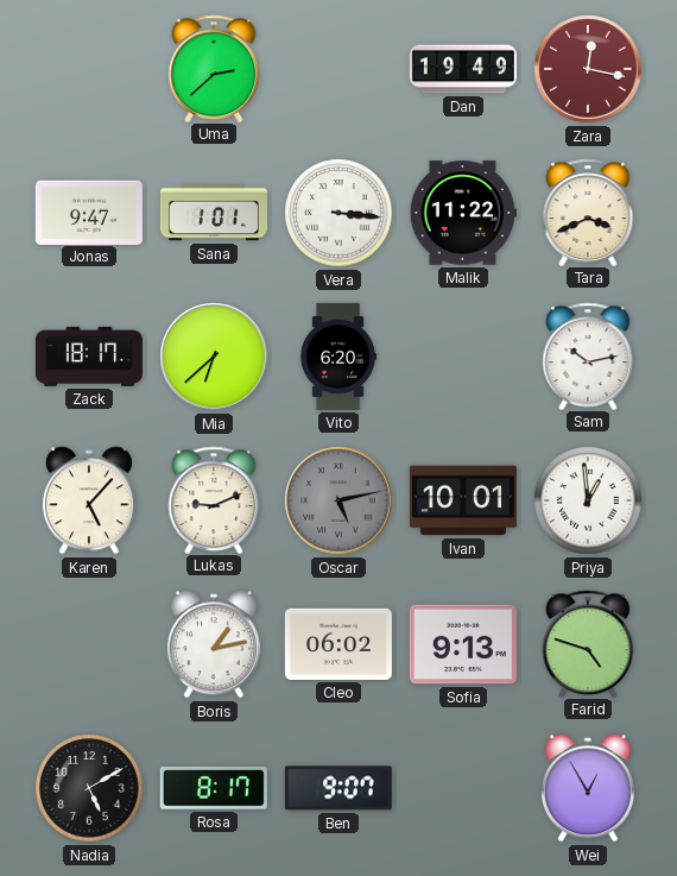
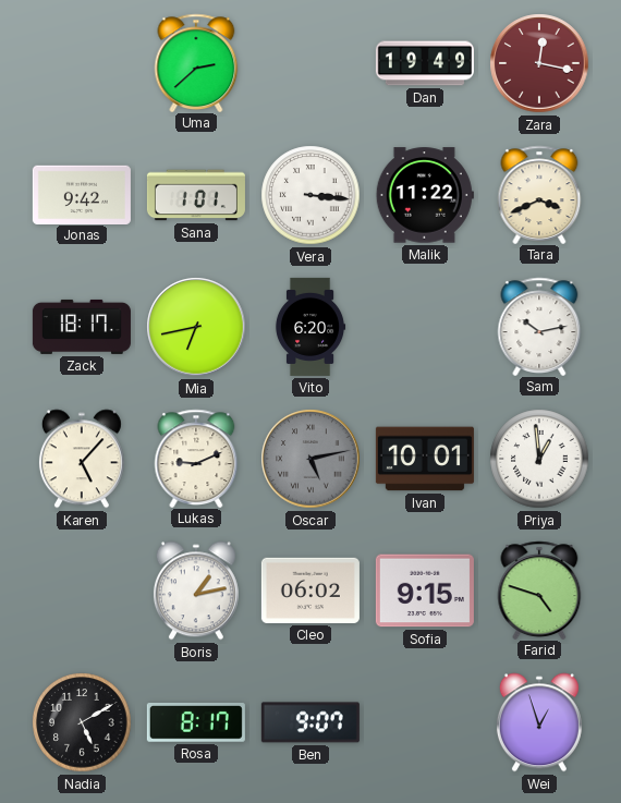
Jonas: 9:47 -> 9:42
Mia: 6:38 -> 6:43
Sofia: 9:13 -> 9:15
Wei: 12:55 -> 12:57
